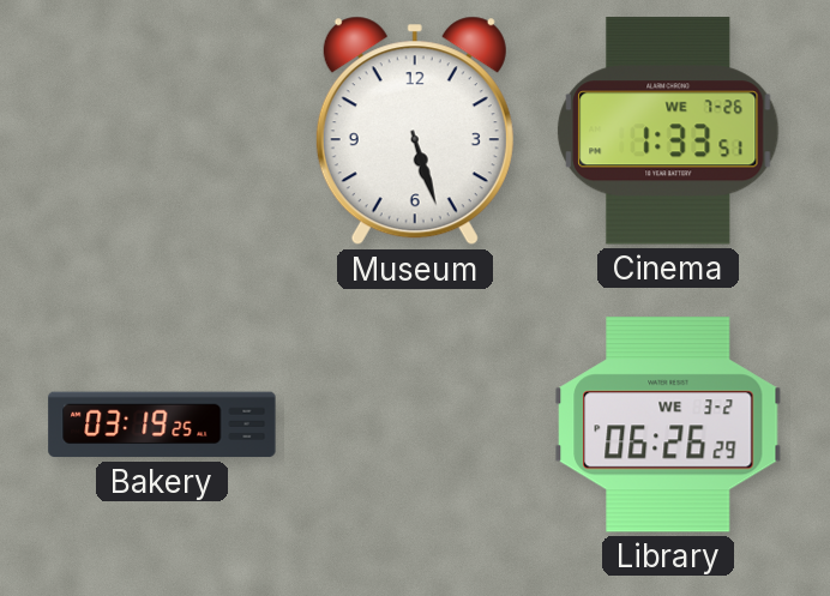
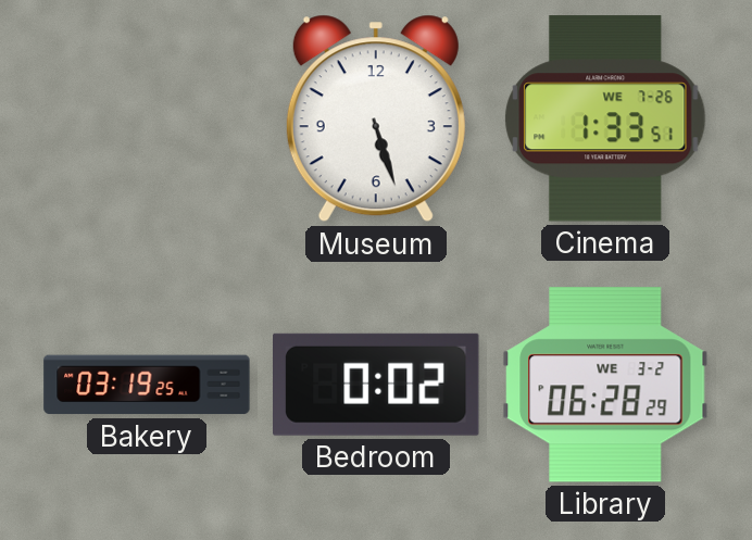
Bedroom: none -> 0:02
Library: 06:26 -> 06:28
